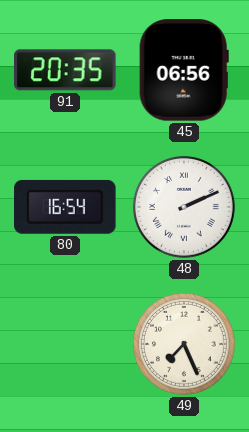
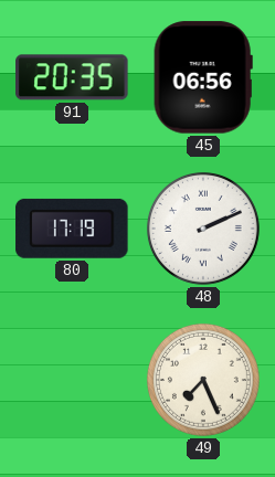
80: 16:54 -> 17:19
